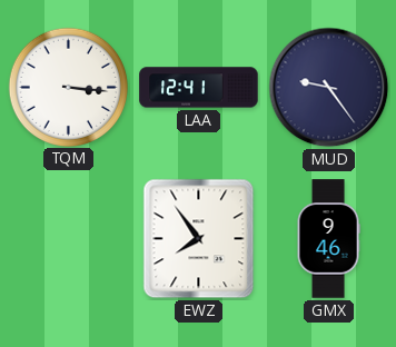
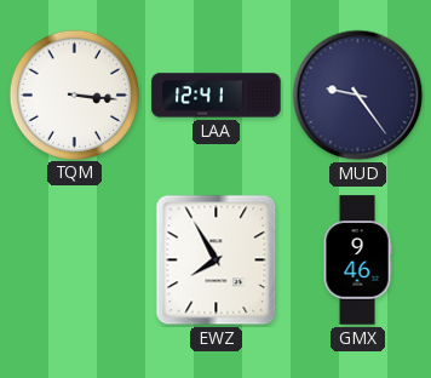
EWZ: 7:54 -> 7:55
